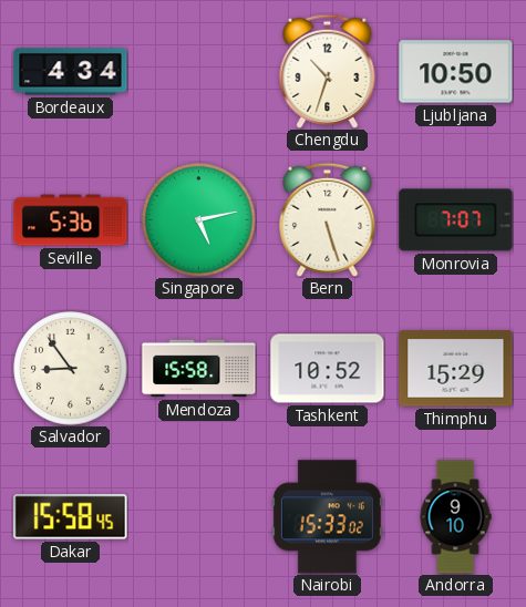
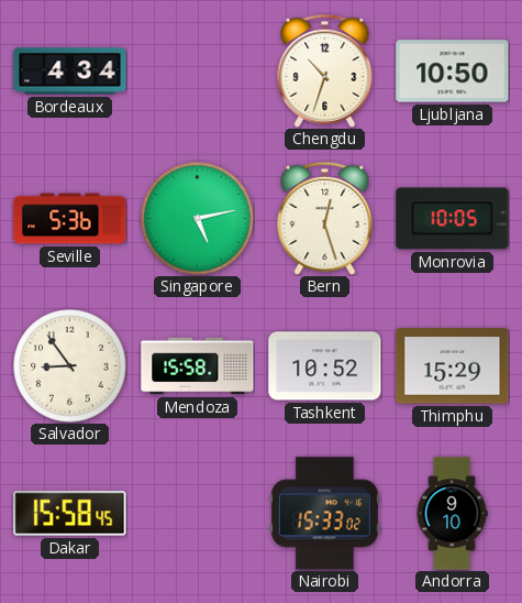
Bern: 5:27 -> 12:27
Monrovia: 7:07 -> 10:05
